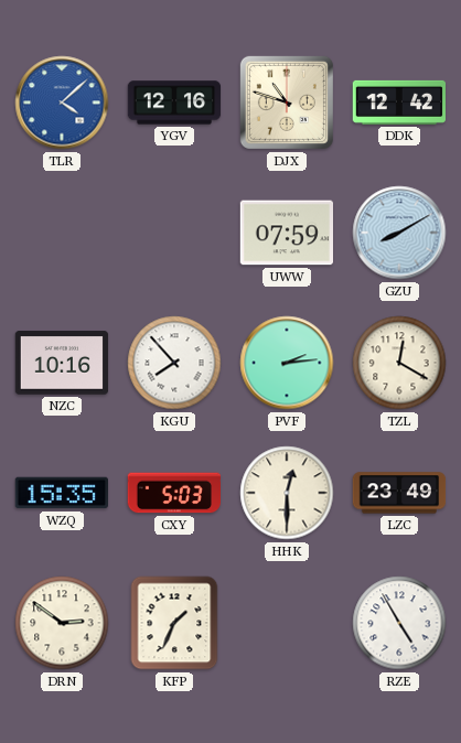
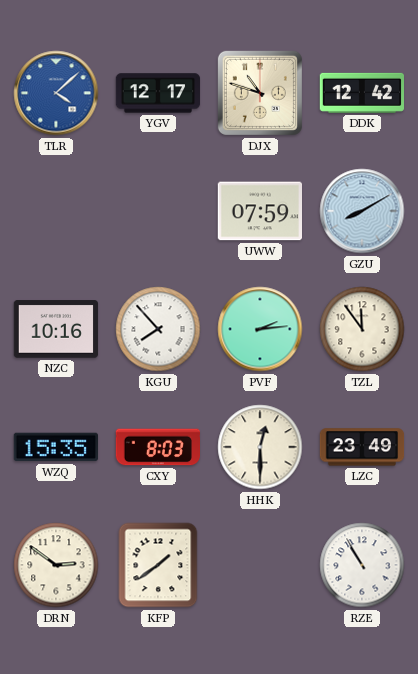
YGV: 12:16 -> 12:17
TZL: 12:20 -> 11:54
CXY: 5:03 -> 8:03
KFP: 1:34 -> 1:39
RZE: 4:55 -> 10:55
